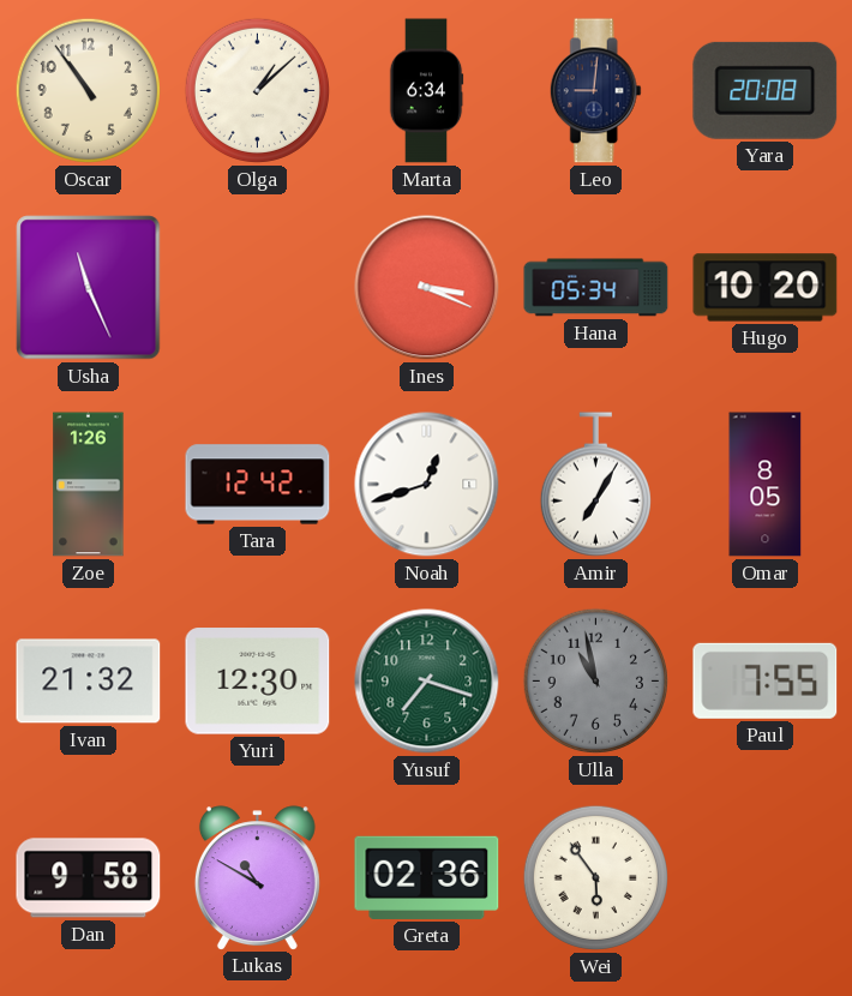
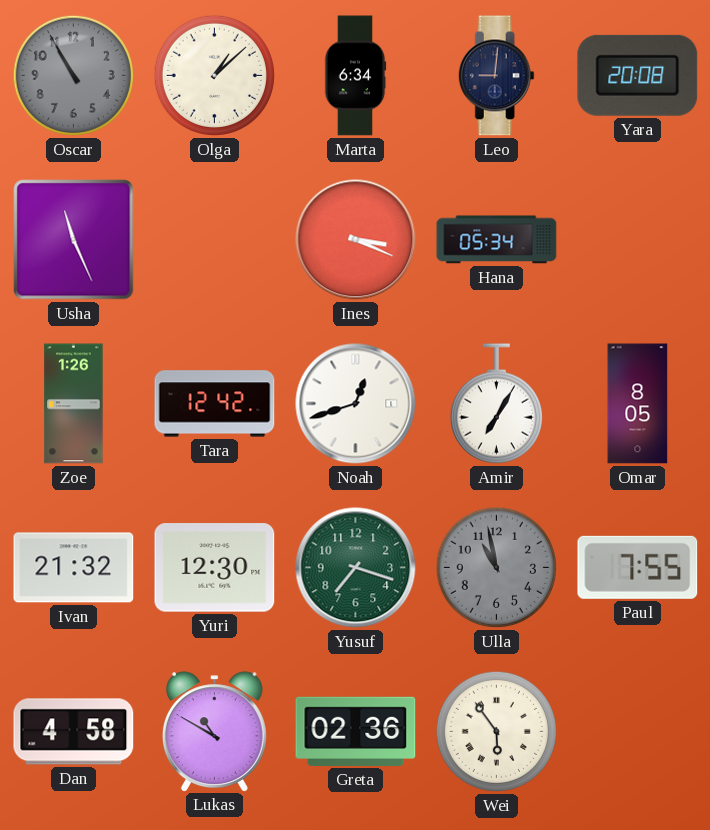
Oscar: 10:54 -> 10:55
Oscar dial: cream -> grey
Hugo: 10:20 -> none
Dan: 9:58 -> 4:58
